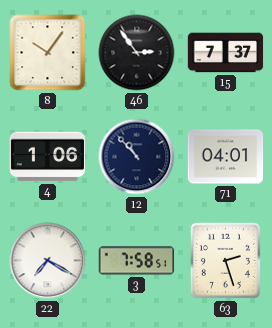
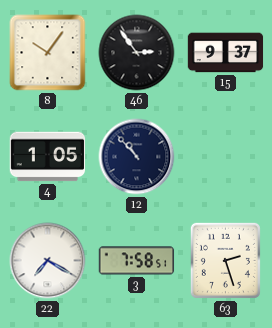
15: 7:37 -> 9:37
4: 1:06 -> 1:05
71: 04:01 -> none
